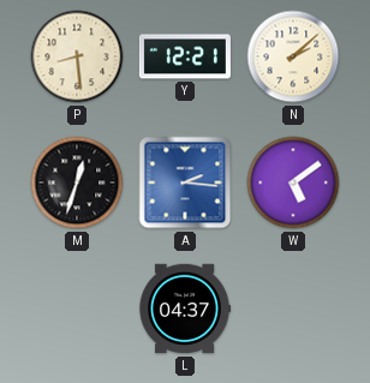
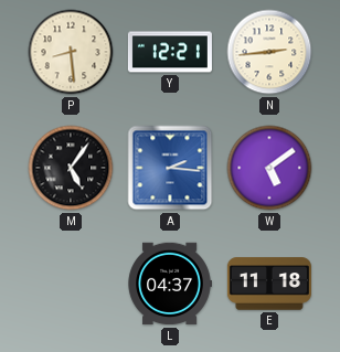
N: 2:08 -> 2:44
M: 12:33 -> 5:06
E: none -> 11:18
